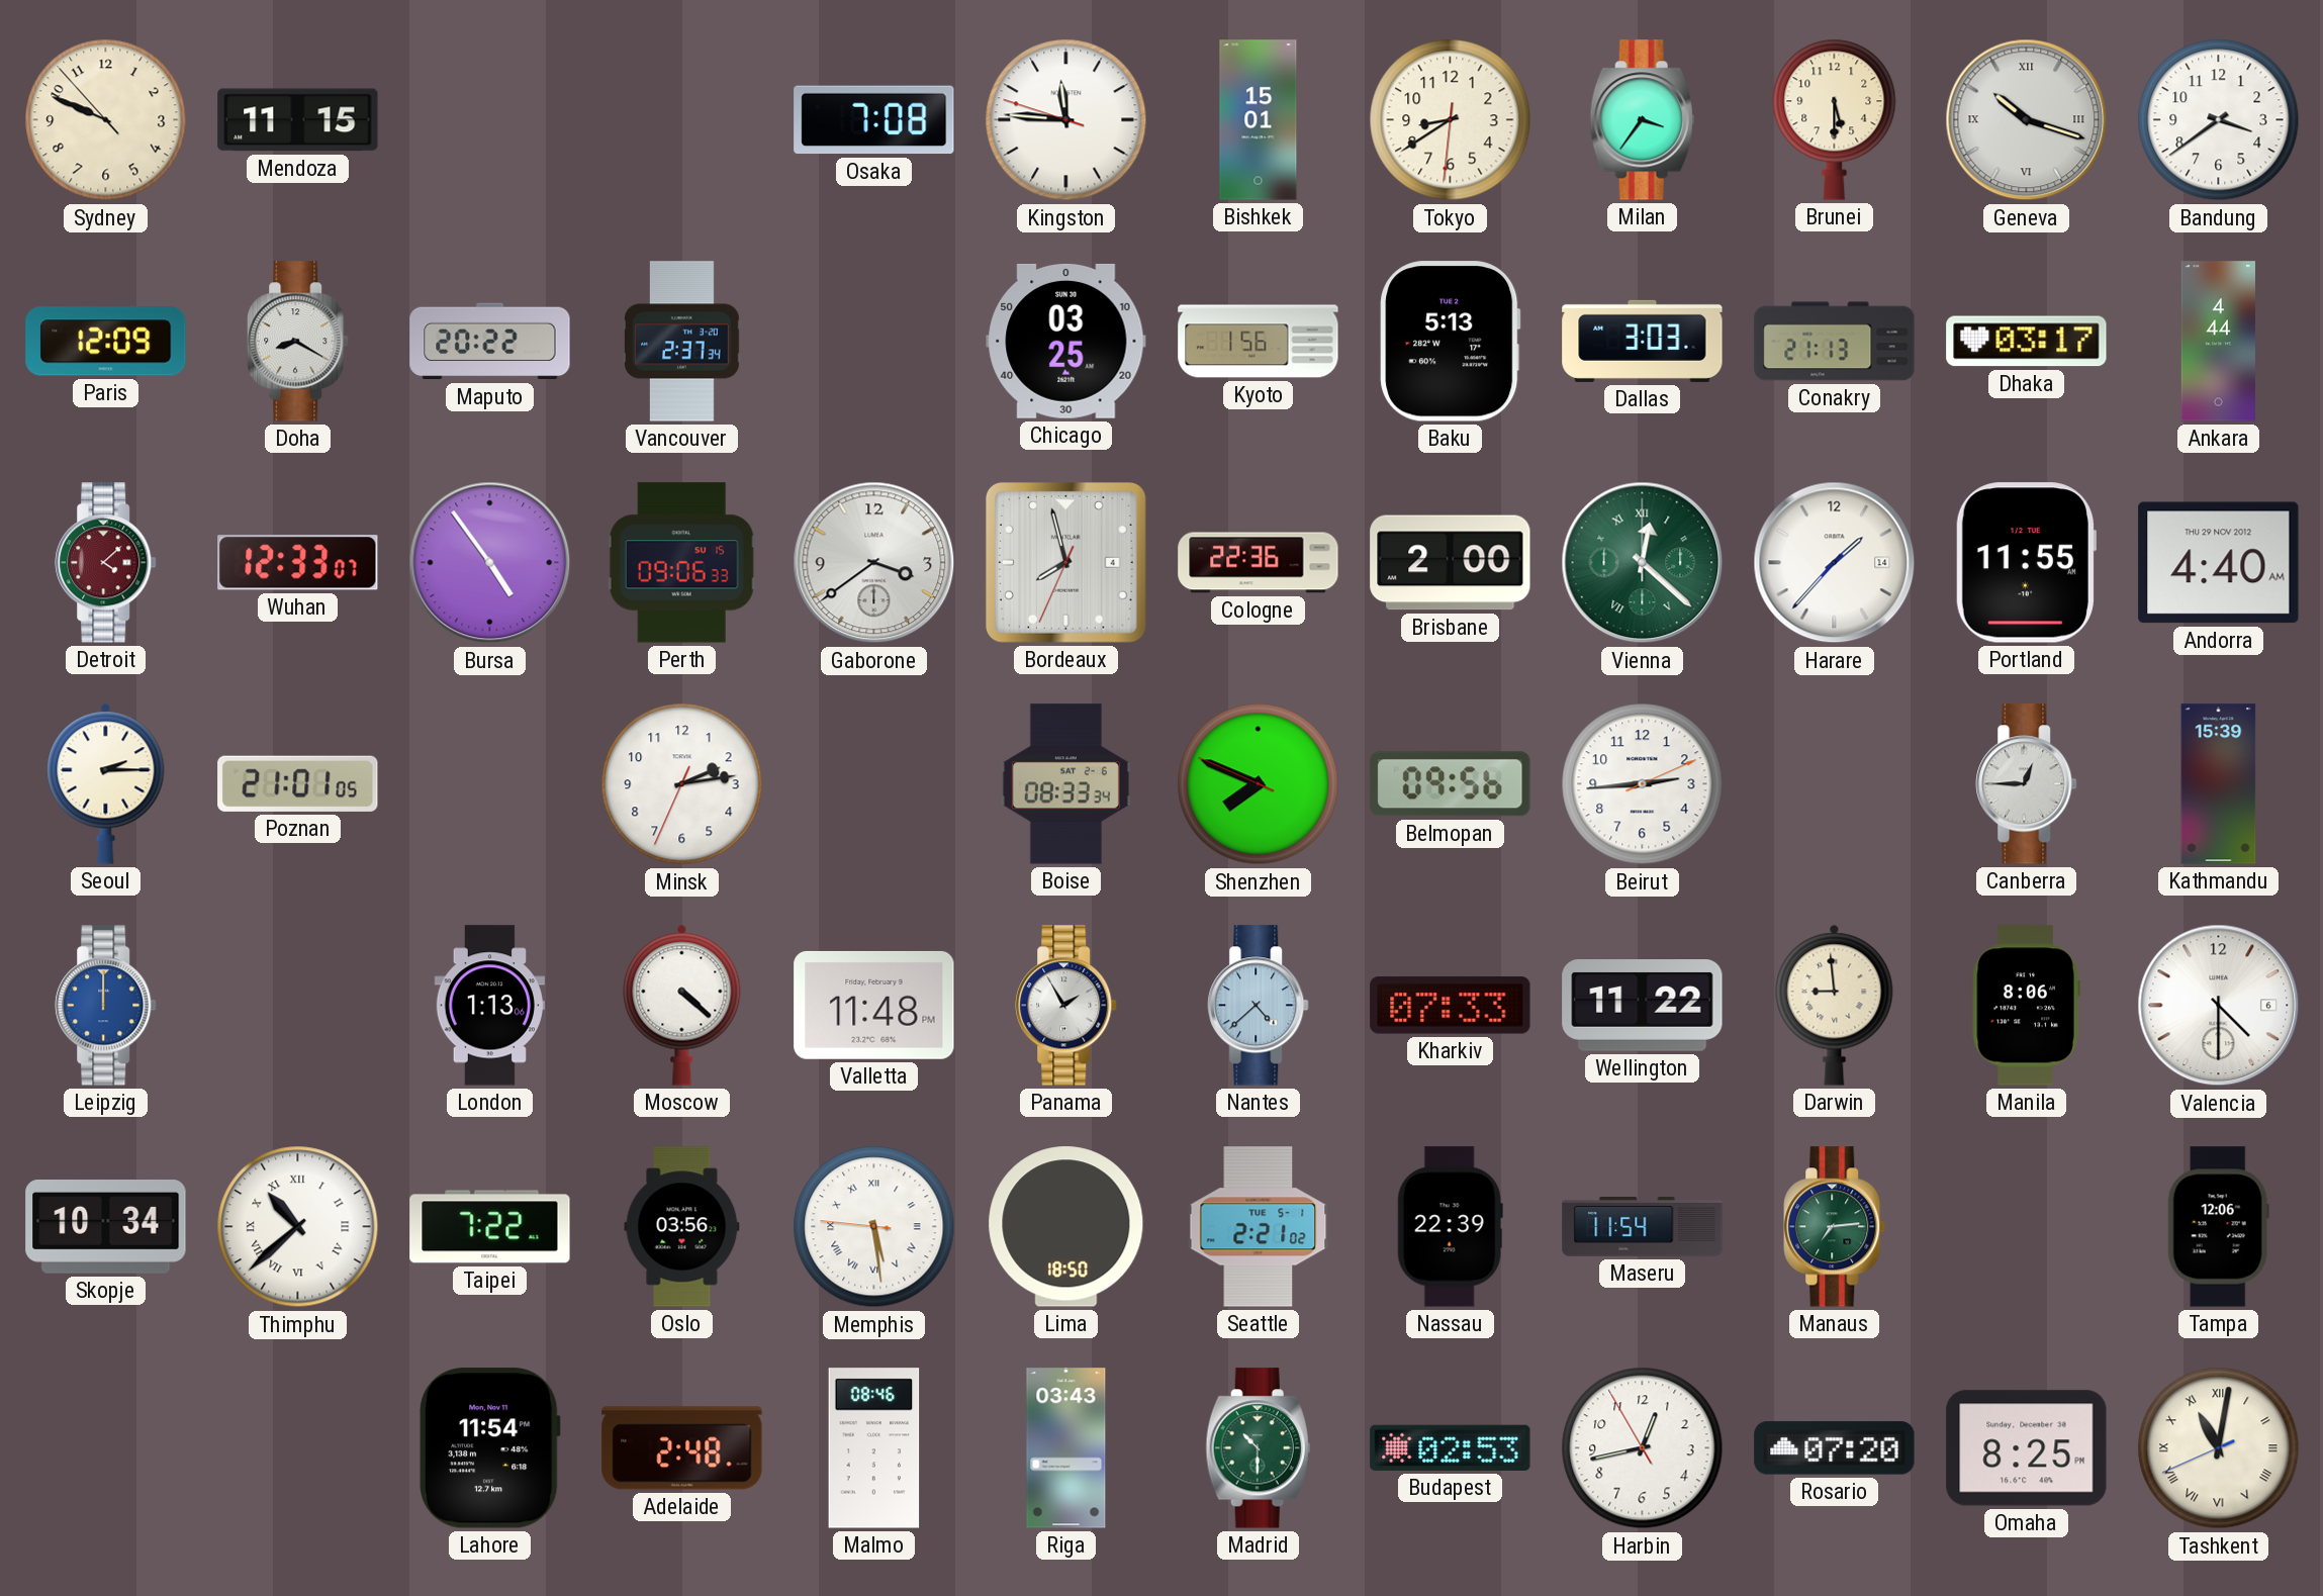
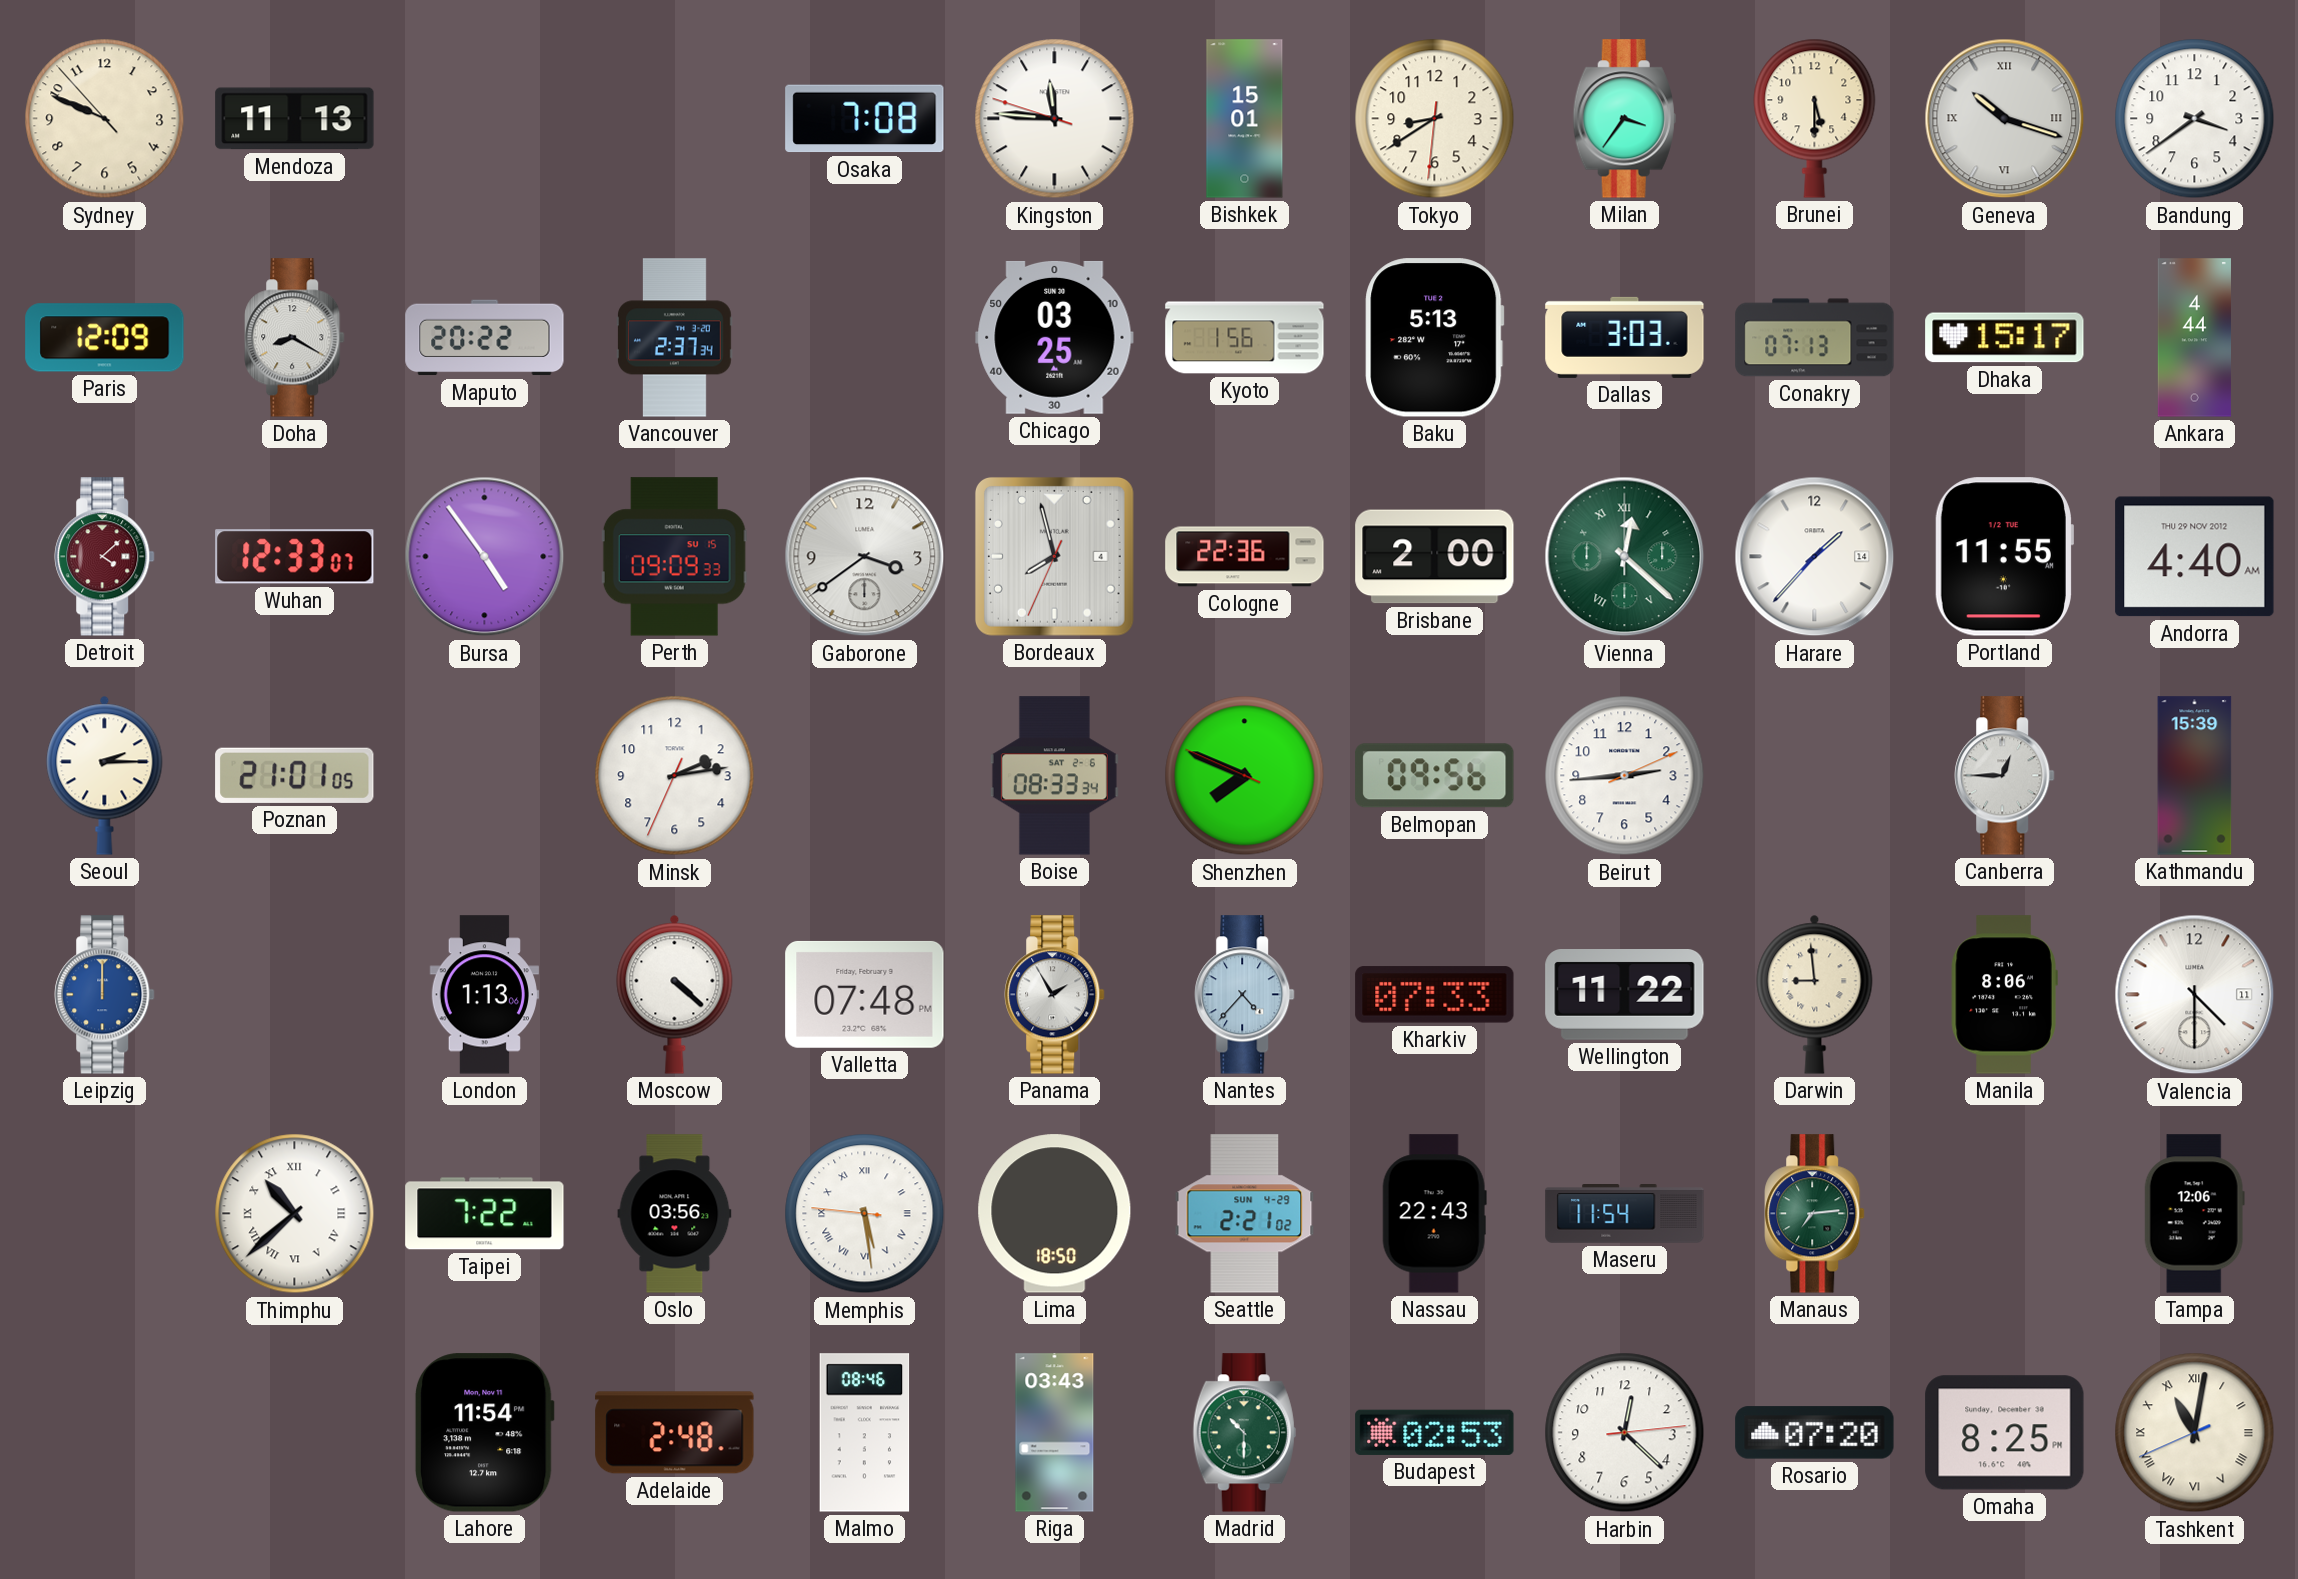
Mendoza: 11:15 -> 11:13
Conakry: 21:13 -> 07:13
Dhaka: 03:17 -> 15:17
Perth: 09:06 -> 09:09
Valletta: 11:48 -> 07:48
Nantes: 4:38 -> 4:37
Valencia date: 6 -> 11
Skopje: 10:34 -> none
Seattle date: TUE 5-1 -> SUN 4-29
Nassau: 22:39 -> 22:43
Harbin: 12:42 -> 12:22
